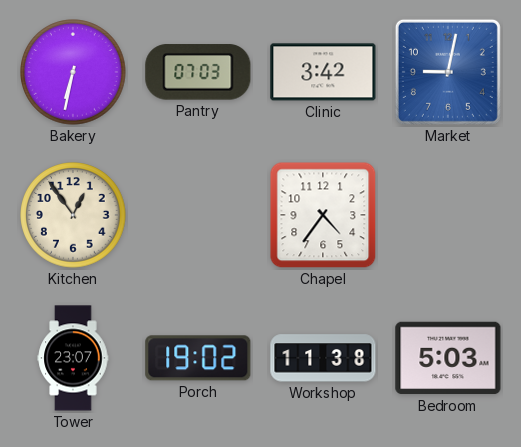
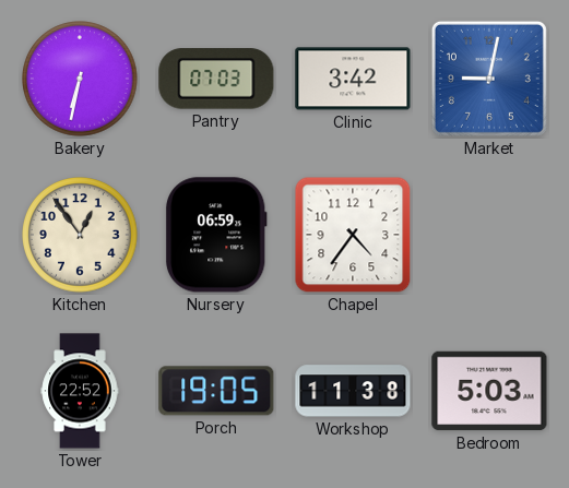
Nursery: none -> 06:59
Tower: 23:07 -> 22:52
Porch: 19:02 -> 19:05
